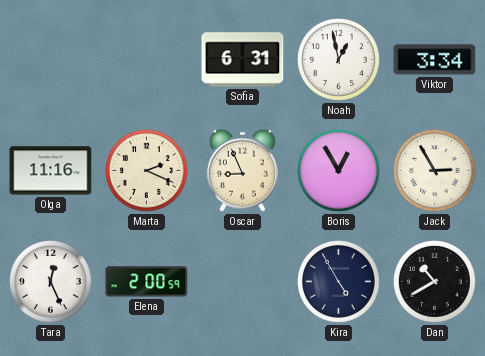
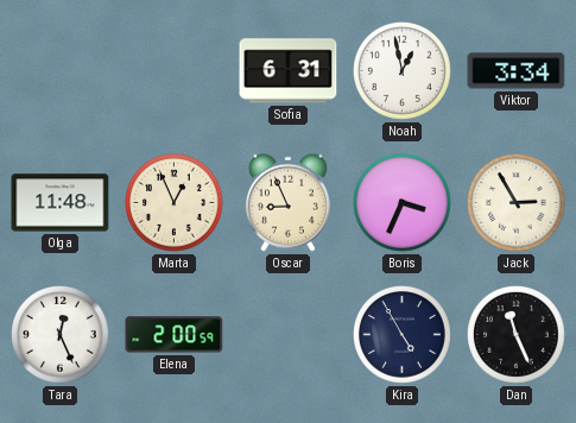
Olga: 11:16 -> 11:48
Marta: 2:19 -> 12:56
Boris: 12:55 -> 3:34
Dan: 10:40 -> 11:26
